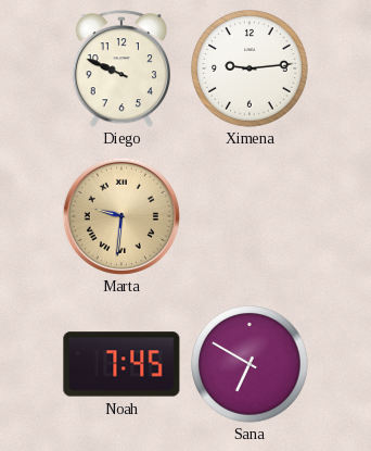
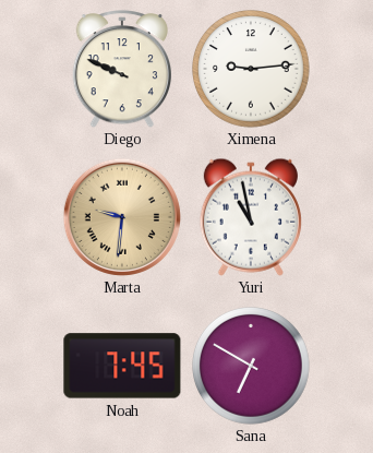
Yuri: none -> 10:58
